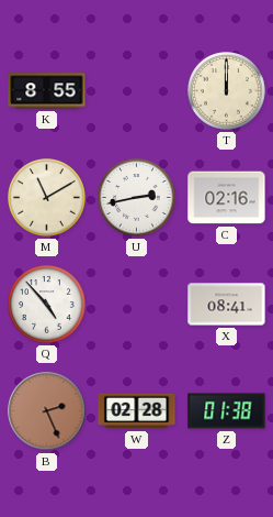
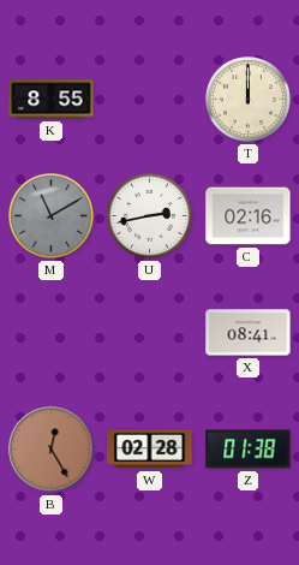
M dial: cream -> grey
Q: 4:53 -> none
B: 2:26 -> 12:25
